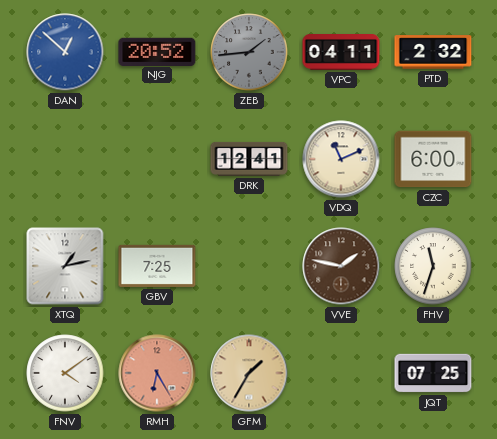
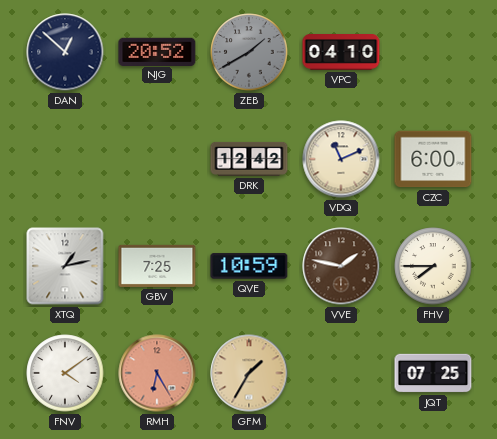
DAN dial: blue -> navy
ZEB: 1:44 -> 1:40
VPC: 04:11 -> 04:10
PTD: 2:32 -> none
DRK: 12:41 -> 12:42
QVE: none -> 10:59
FHV: 11:33 -> 7:45
